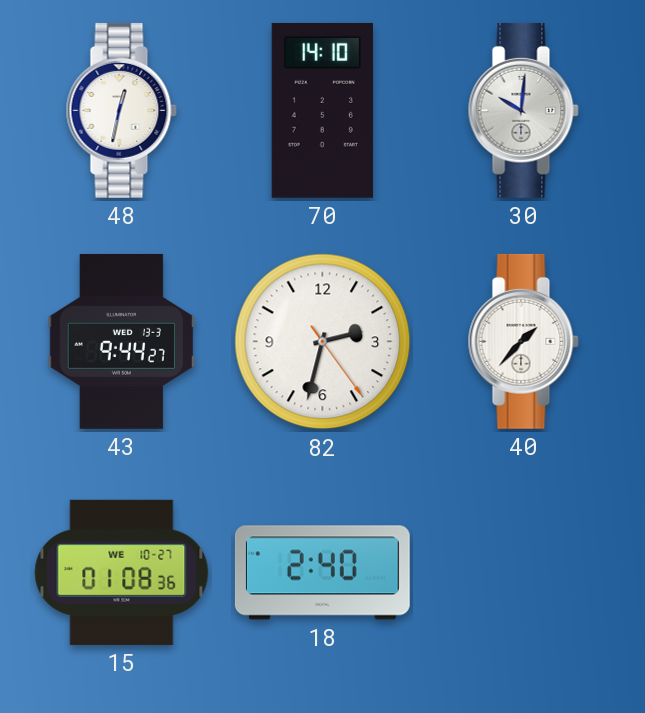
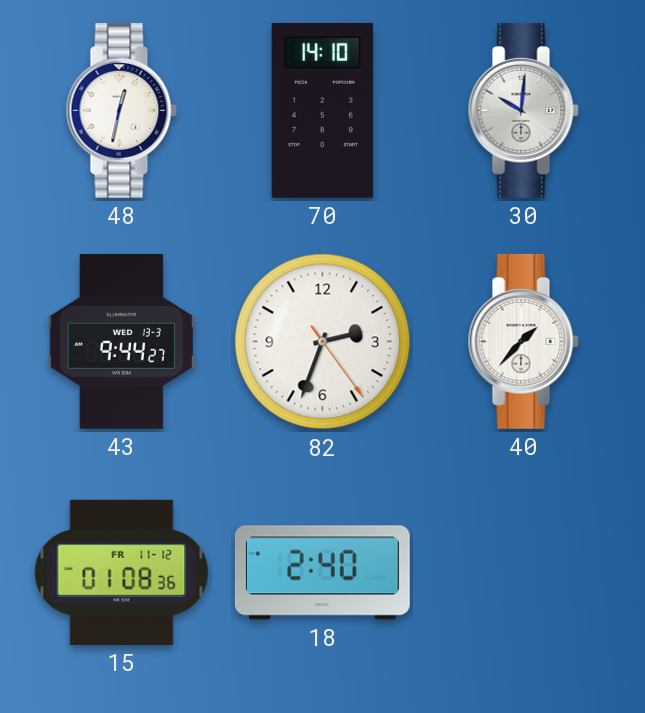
82: 2:32 -> 2:33
15 date: WE 10-27 -> FR 11-12
